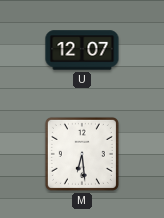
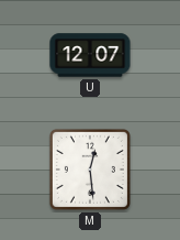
M: 6:29 -> 12:29
